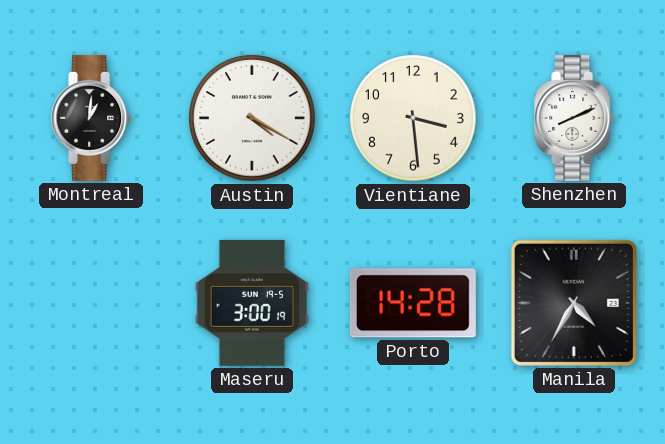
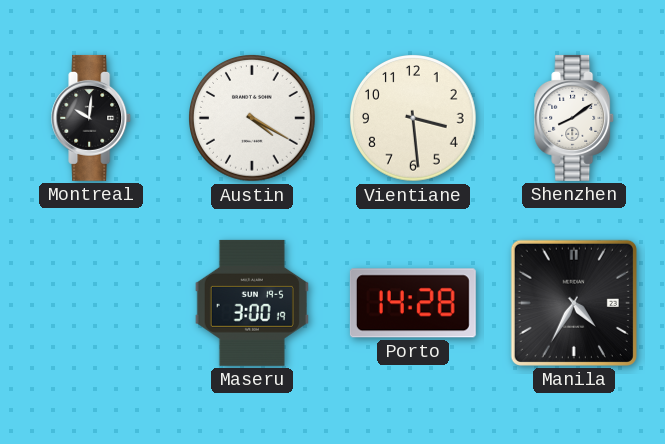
Montreal: 1:01 -> 10:01
Shenzhen: 8:11 -> 8:09
